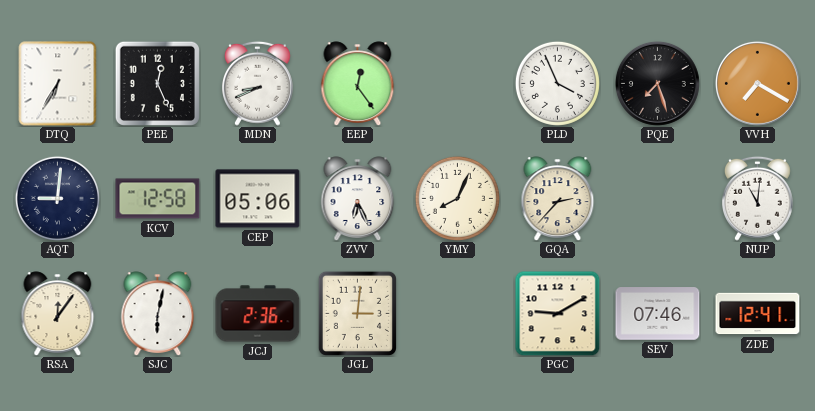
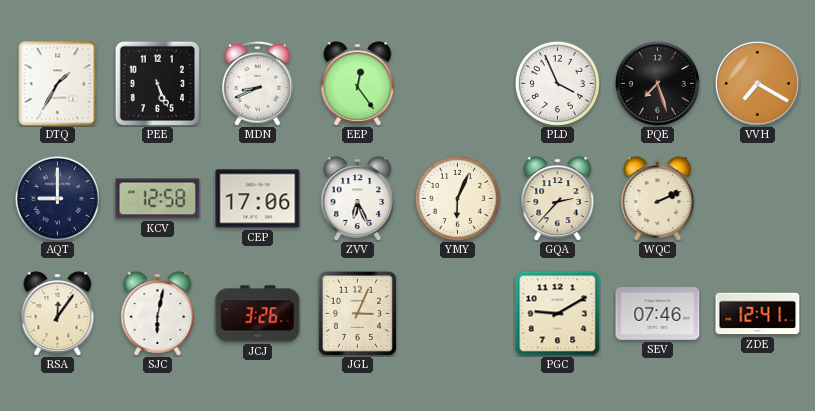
DTQ: 6:35 -> 1:35
PEE: 12:26 -> 5:26
AQT: 9:01 -> 9:00
CEP: 05:06 -> 17:06
YMY: 8:04 -> 6:04
WQC: none -> 2:11
NUP: 11:01 -> none
JCJ: 2:36 -> 3:26
JGL: 3:01 -> 3:04
